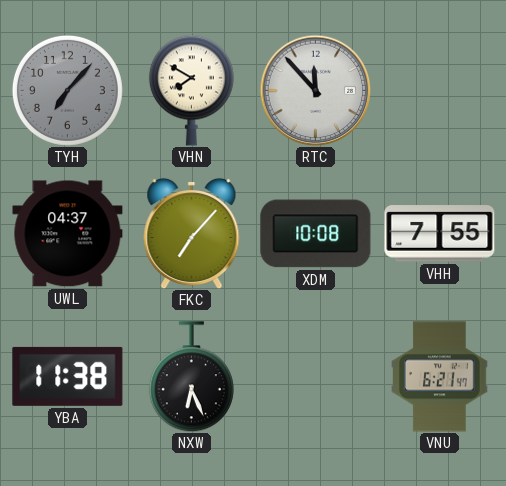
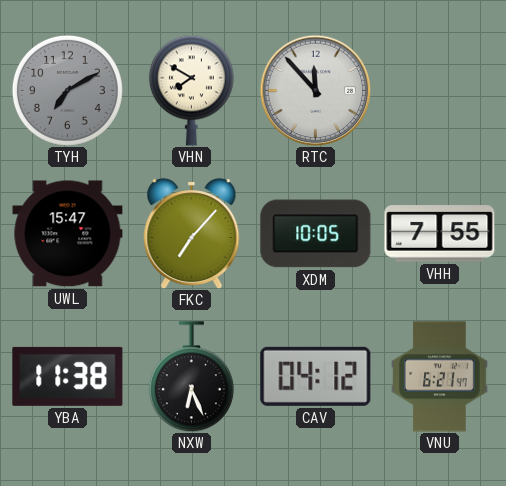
TYH: 7:07 -> 7:10
UWL: 04:37 -> 15:47
XDM: 10:08 -> 10:05
CAV: none -> 04:12
